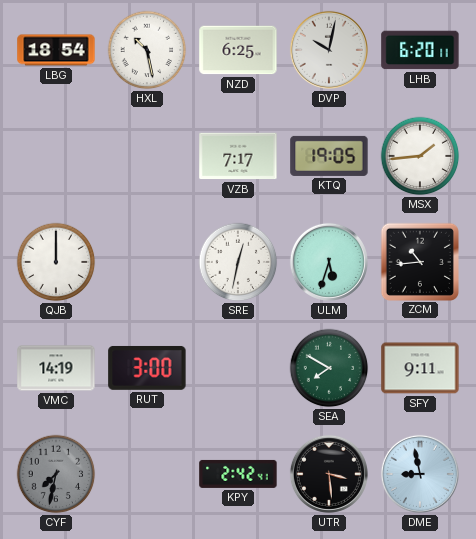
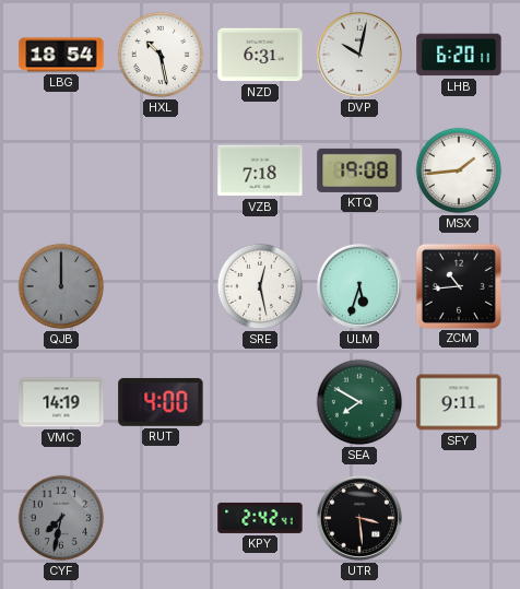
NZD: 6:25 -> 6:31
VZB: 7:17 -> 7:18
KTQ: 19:05 -> 19:08
QJB dial: white -> grey
SRE: 12:32 -> 12:28
RUT: 3:00 -> 4:00
DME: 8:58 -> none
